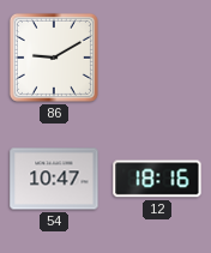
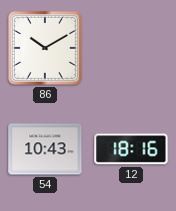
86: 9:10 -> 10:10
54: 10:47 -> 10:43
